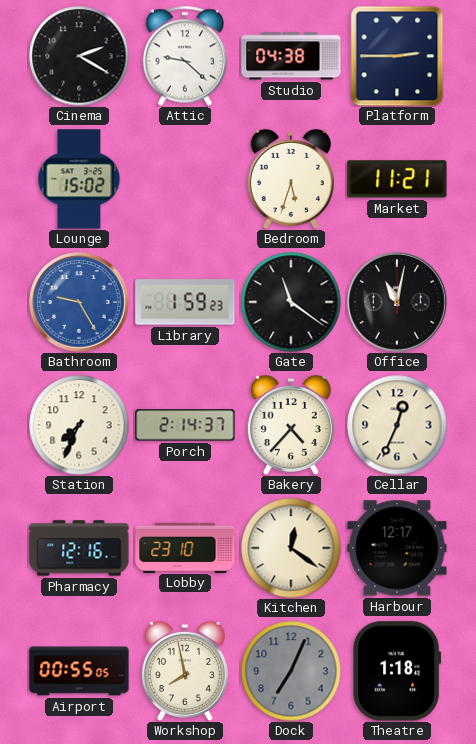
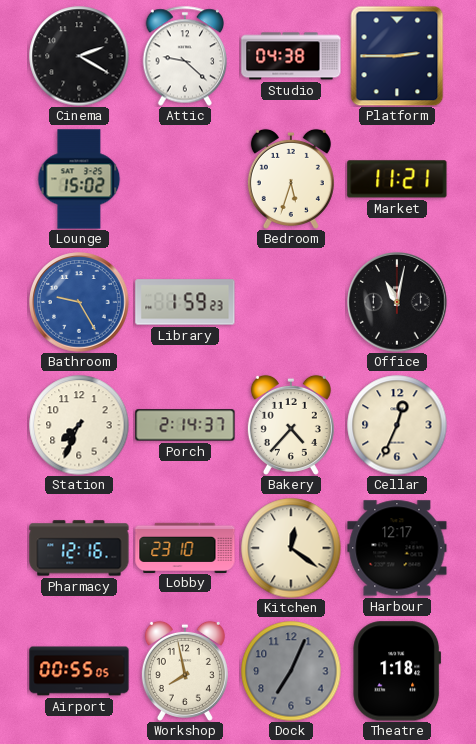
Gate: 11:21 -> none
